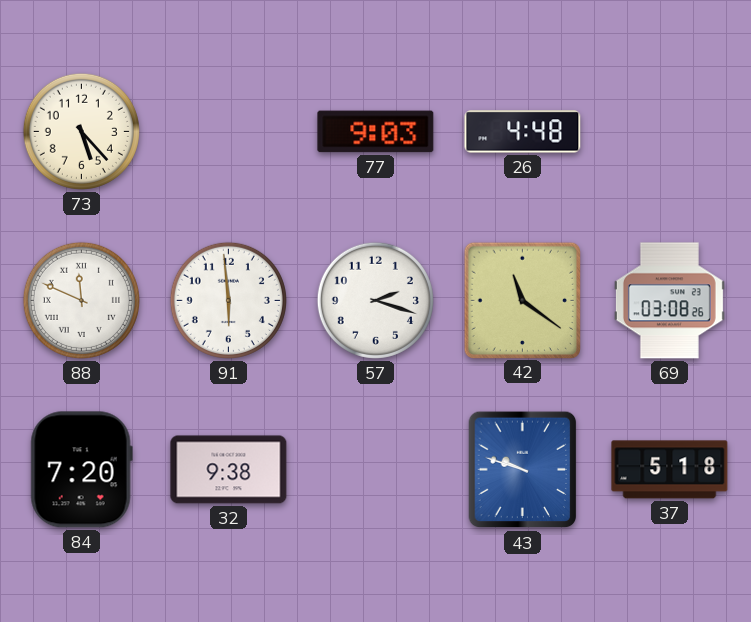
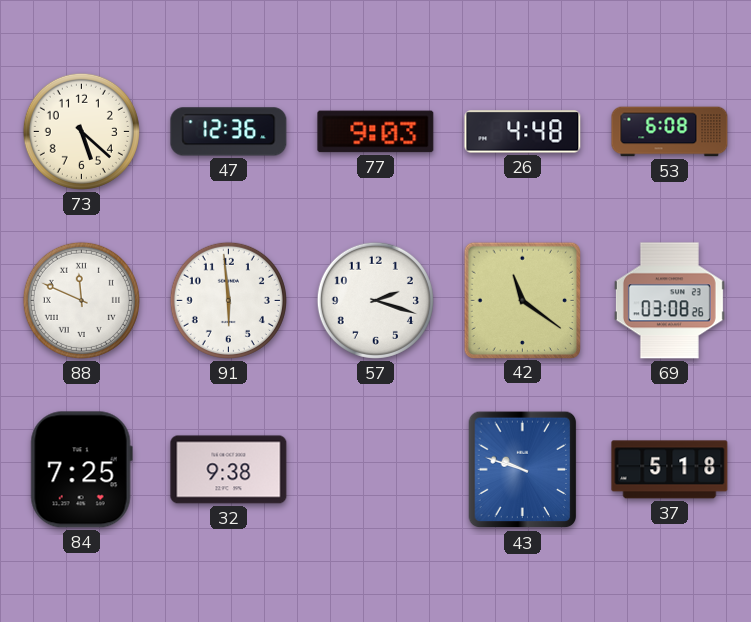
73: 5:23 -> 5:22
47: none -> 12:36
53: none -> 6:08
84: 7:20 -> 7:25
